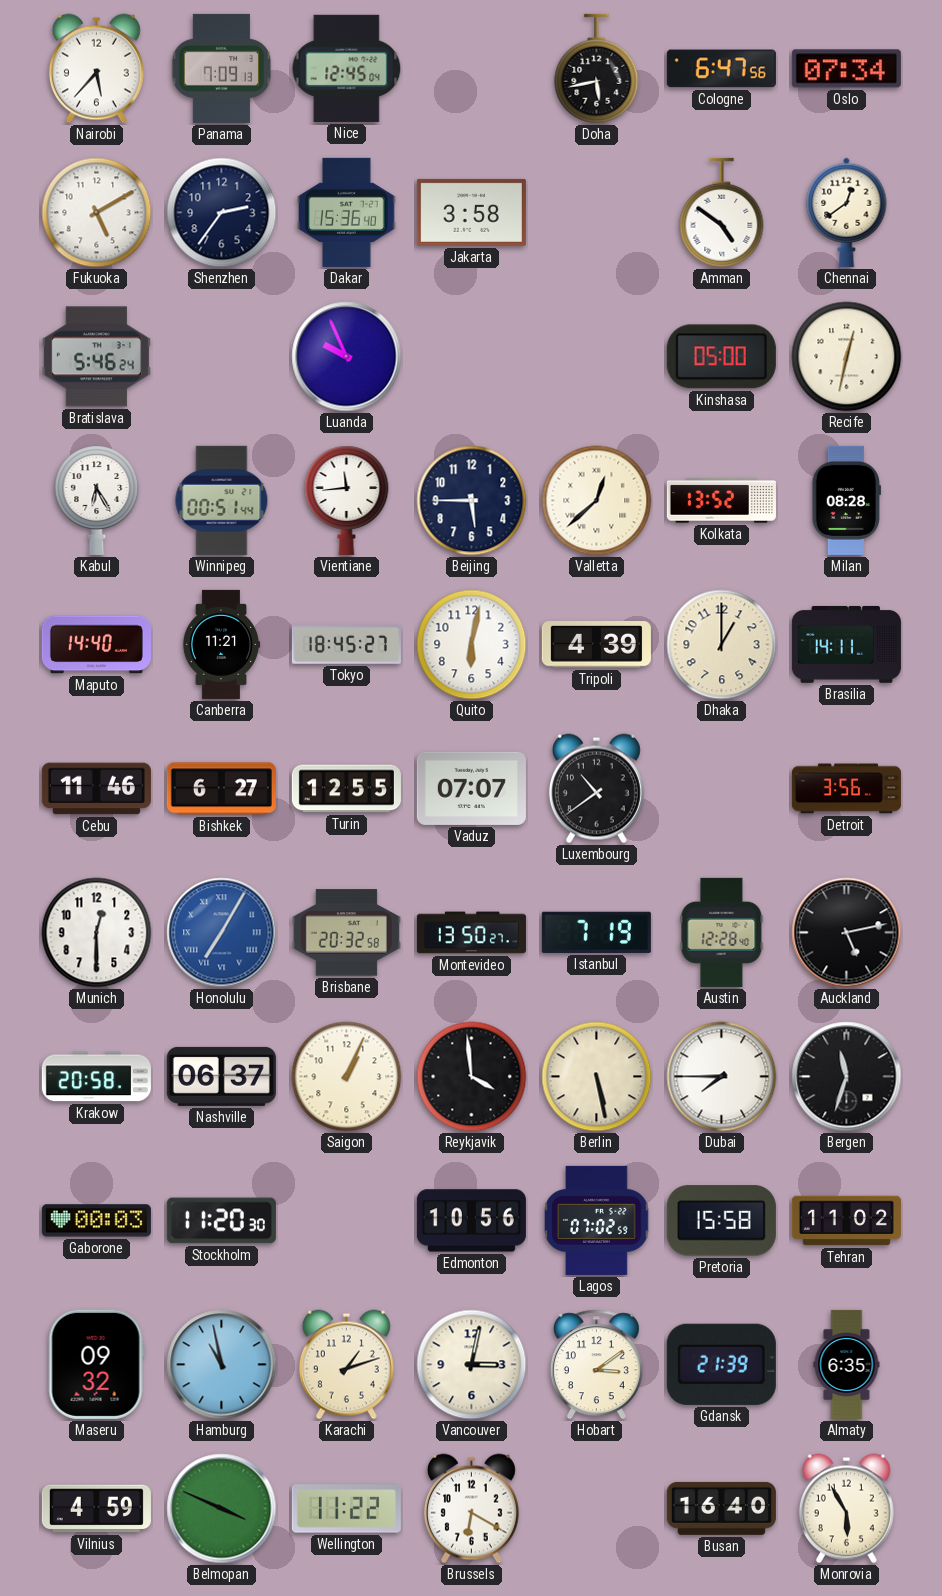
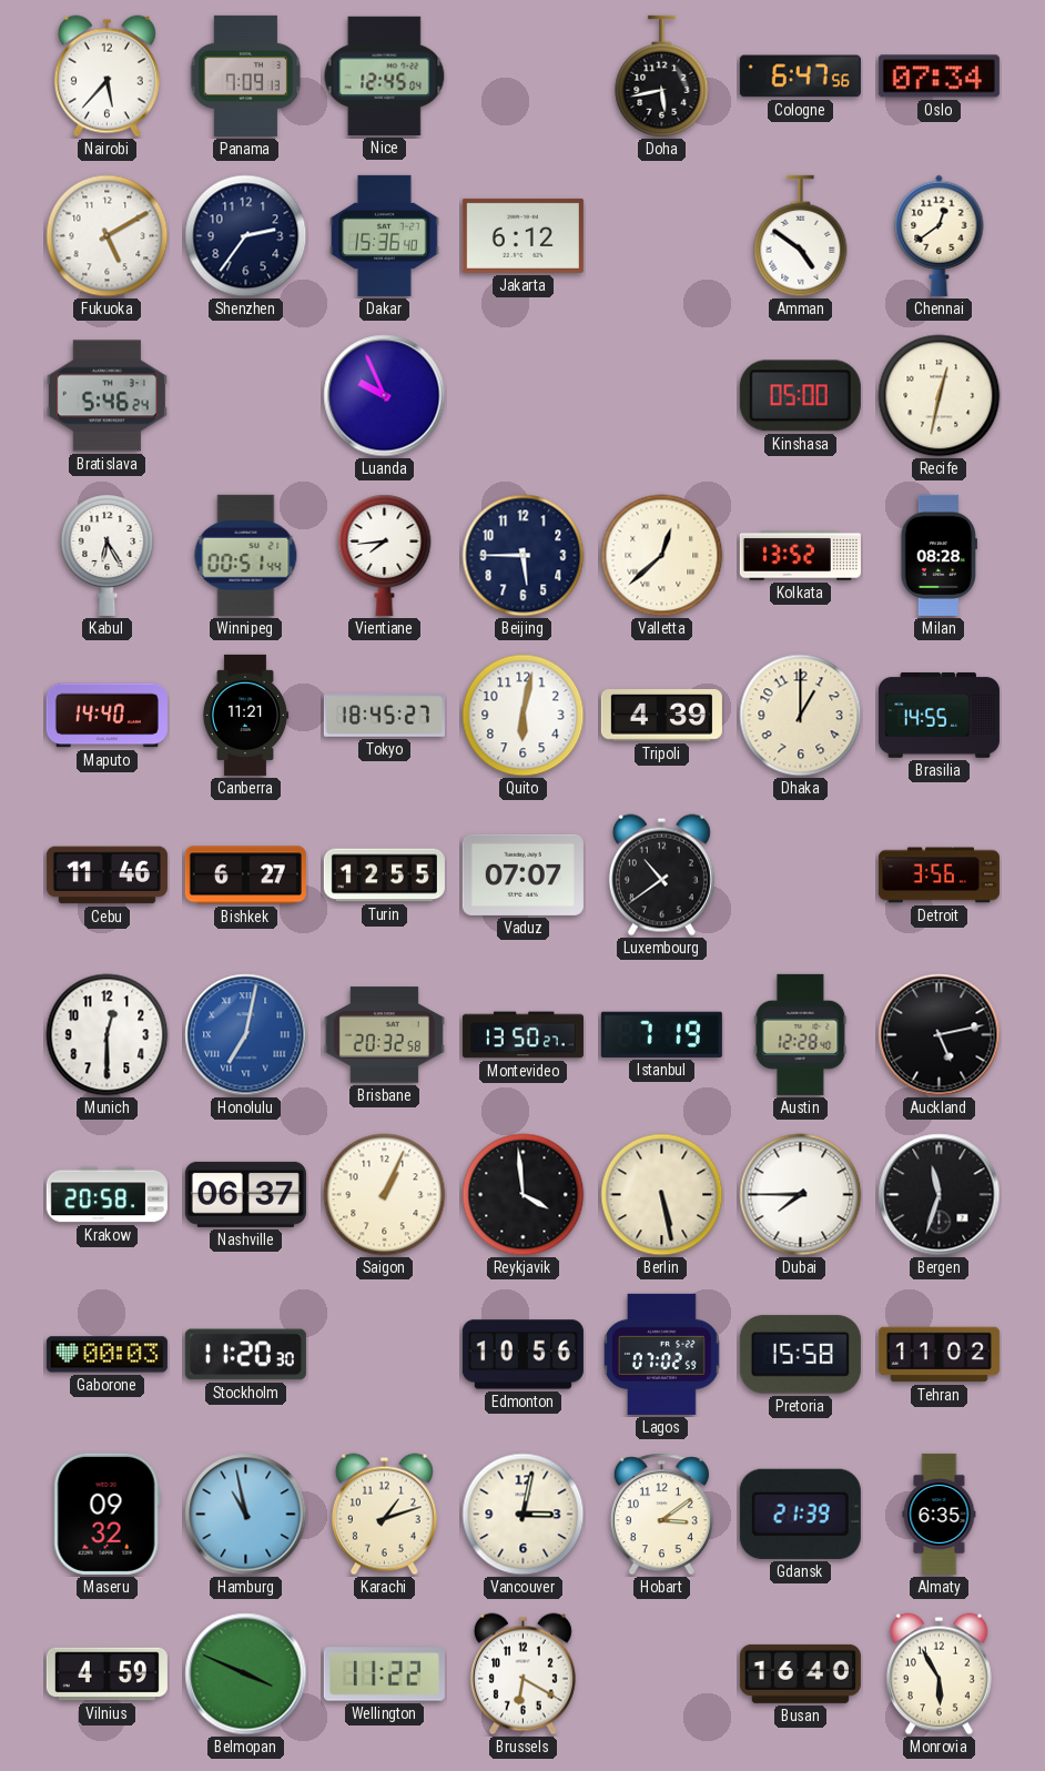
Jakarta: 3:58 -> 6:12
Vientiane: 11:44 -> 7:44
Brasilia: 14:11 -> 14:55
Honolulu: 7:05 -> 7:02
